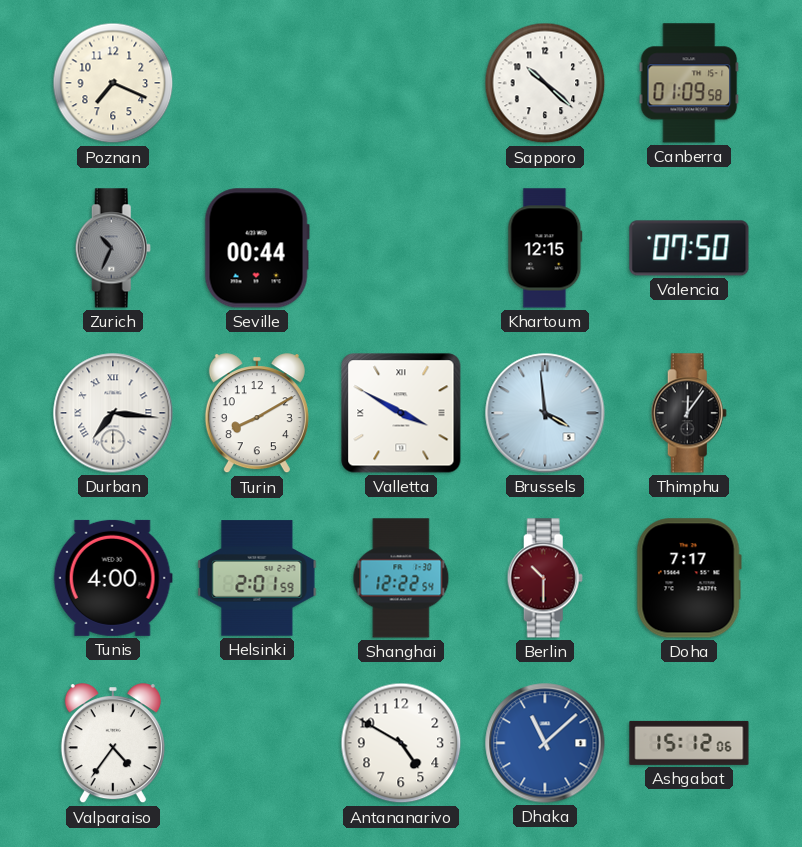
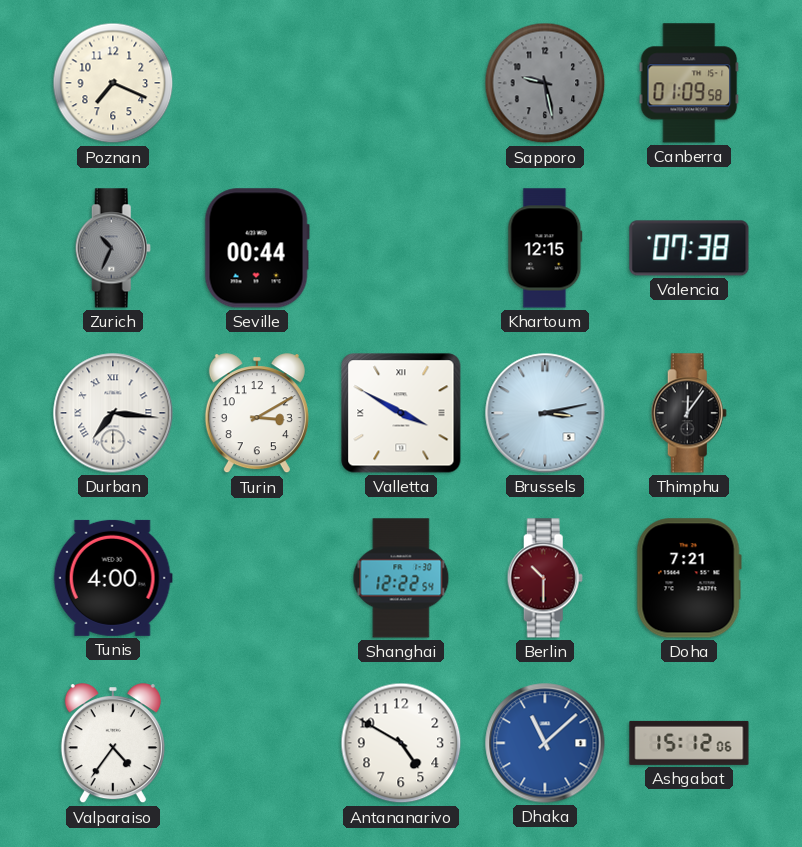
Sapporo: 10:22 -> 9:28
Sapporo dial: white -> grey
Valencia: 07:50 -> 07:38
Turin: 8:10 -> 3:10
Brussels: 3:59 -> 3:13
Helsinki: 2:01 -> none
Doha: 7:17 -> 7:21
